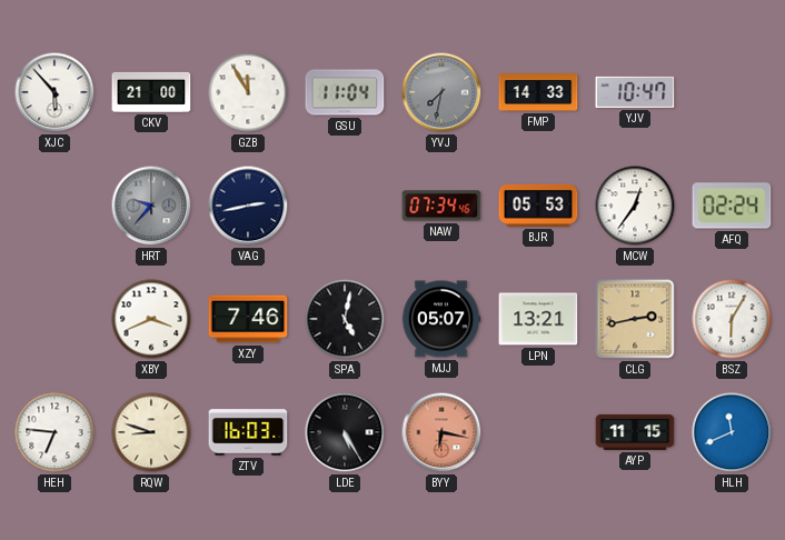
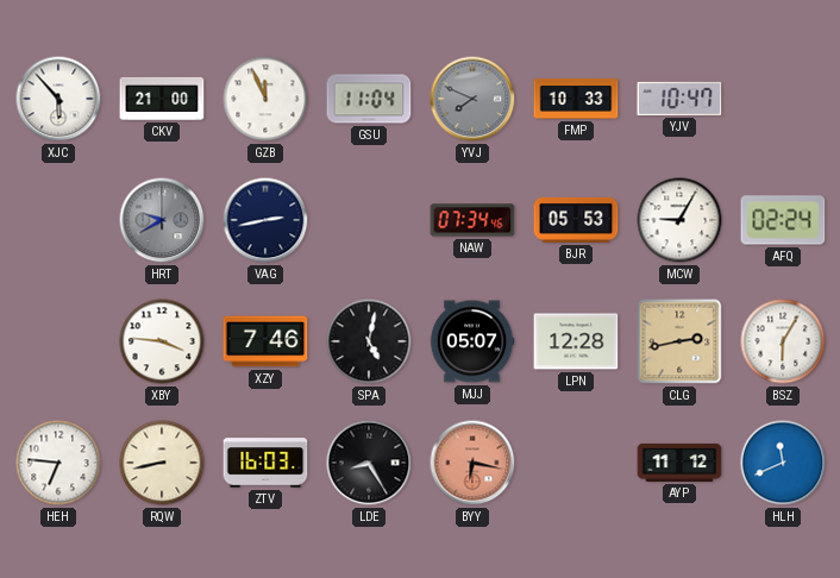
GZB: 11:55 -> 11:56
YVJ: 7:32 -> 7:49
FMP: 14:33 -> 10:33
HRT: 9:37 -> 9:40
MCW: 12:36 -> 9:05
XBY: 3:41 -> 3:46
LPN: 13:21 -> 12:28
RQW: 8:48 -> 8:43
LDE: 5:25 -> 8:25
AYP: 11:15 -> 11:12
